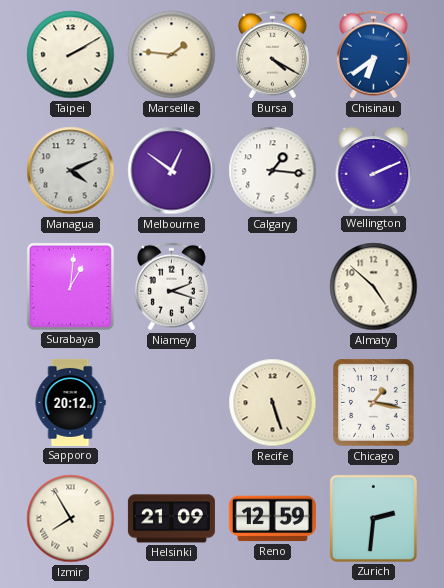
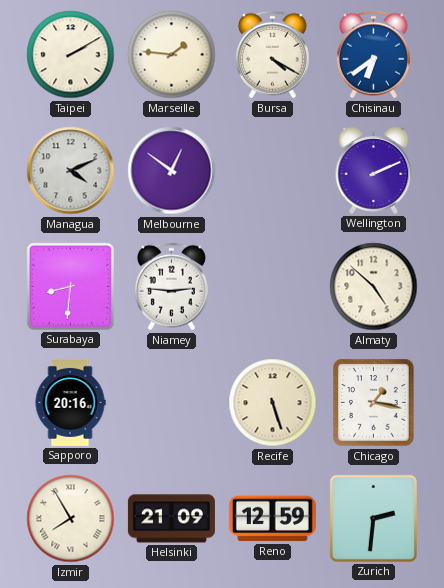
Calgary: 1:16 -> none
Surabaya: 1:01 -> 8:31
Niamey: 2:18 -> 2:46
Sapporo: 20:12 -> 20:16
